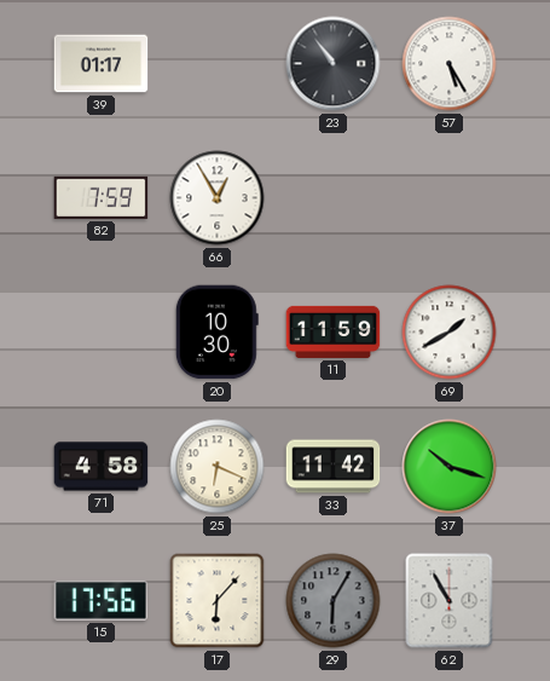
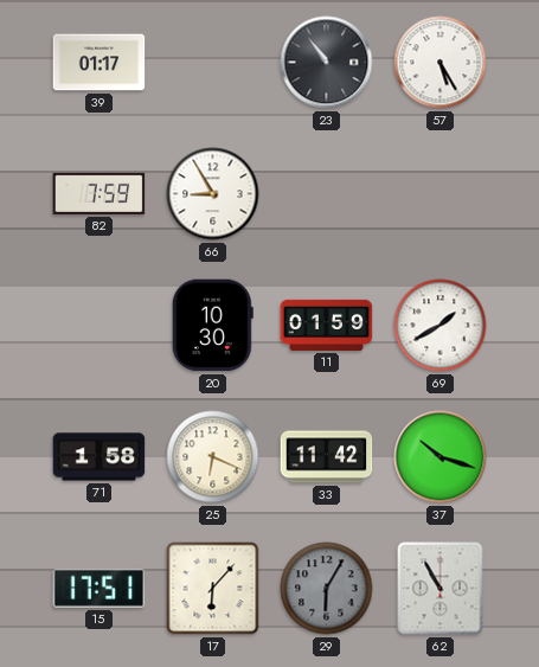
66: 12:55 -> 8:55
11: 11:59 -> 01:59
71: 4:58 -> 1:58
15: 17:56 -> 17:51
